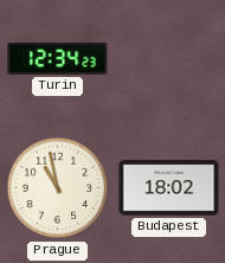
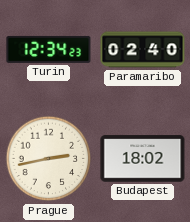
Paramaribo: none -> 02:40
Prague: 10:58 -> 2:43
